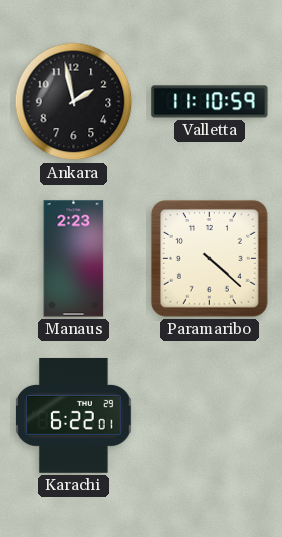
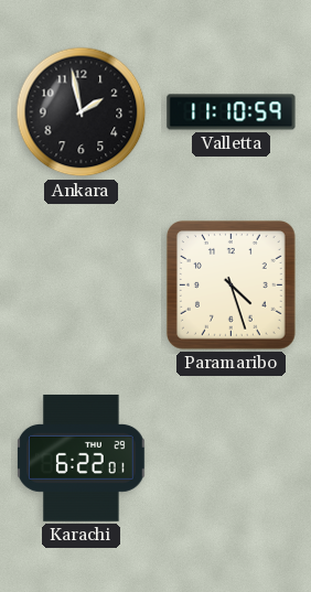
Manaus: 2:23 -> none
Paramaribo: 4:22 -> 4:27
